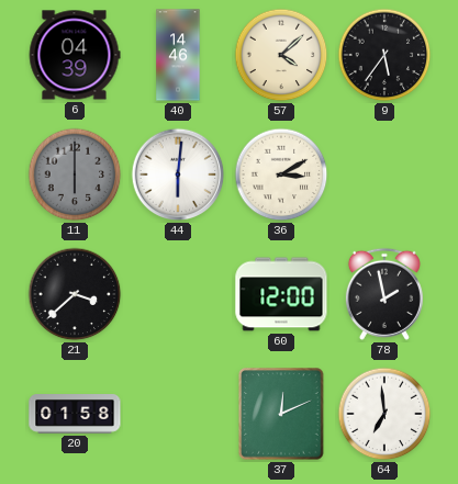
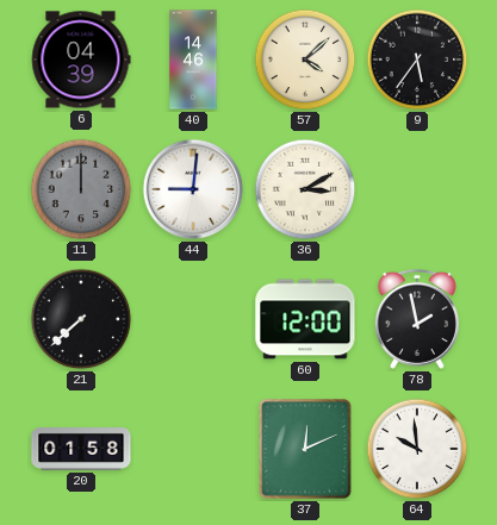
11: 6:00 -> 12:00
44: 6:01 -> 9:01
21: 3:38 -> 7:38
64: 6:59 -> 9:59
